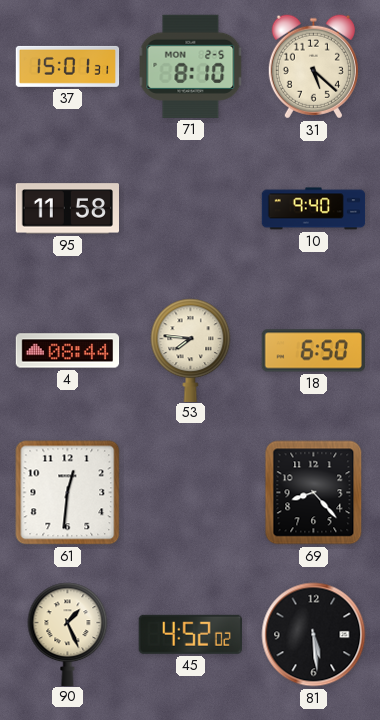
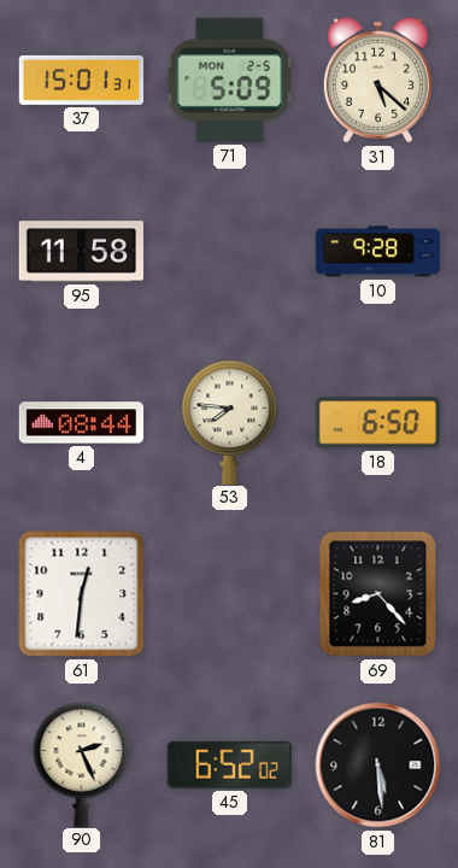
71: 8:10 -> 5:09
10: 9:40 -> 9:28
90: 1:26 -> 2:26
45: 4:52 -> 6:52
